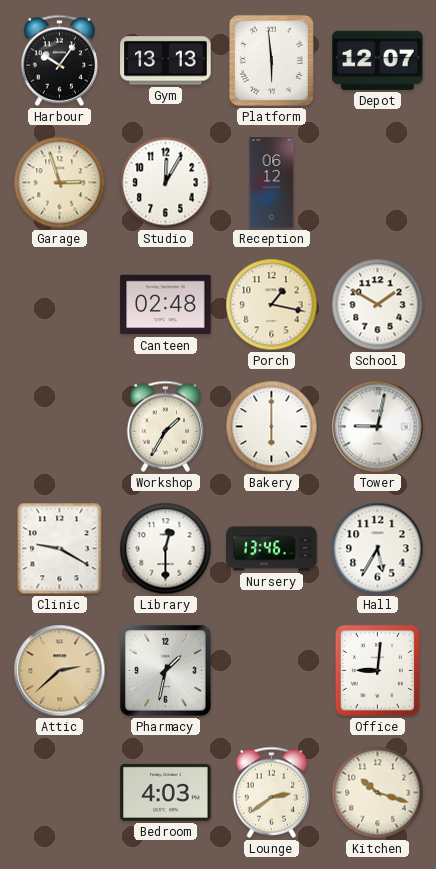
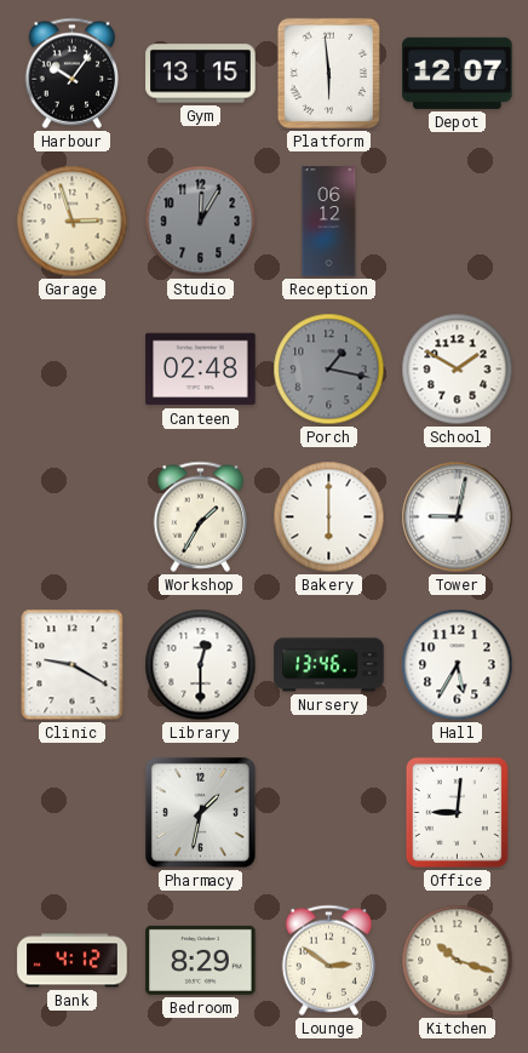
Gym: 13:13 -> 13:15
Studio dial: white -> grey
Porch dial: cream -> grey
Attic: 2:38 -> none
Bank: none -> 4:12
Bedroom: 4:03 -> 8:29
Lounge: 2:39 -> 2:51
